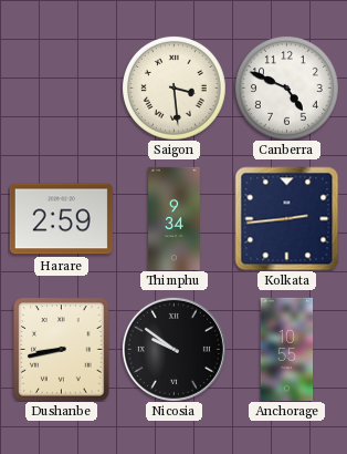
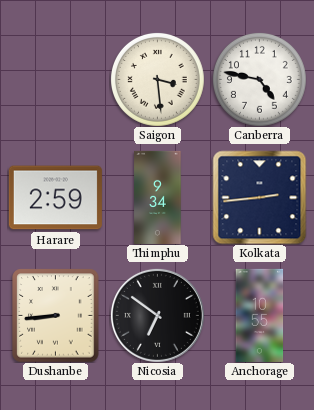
Canberra: 4:49 -> 4:47
Dushanbe: 8:43 -> 8:44
Nicosia: 9:51 -> 6:51
